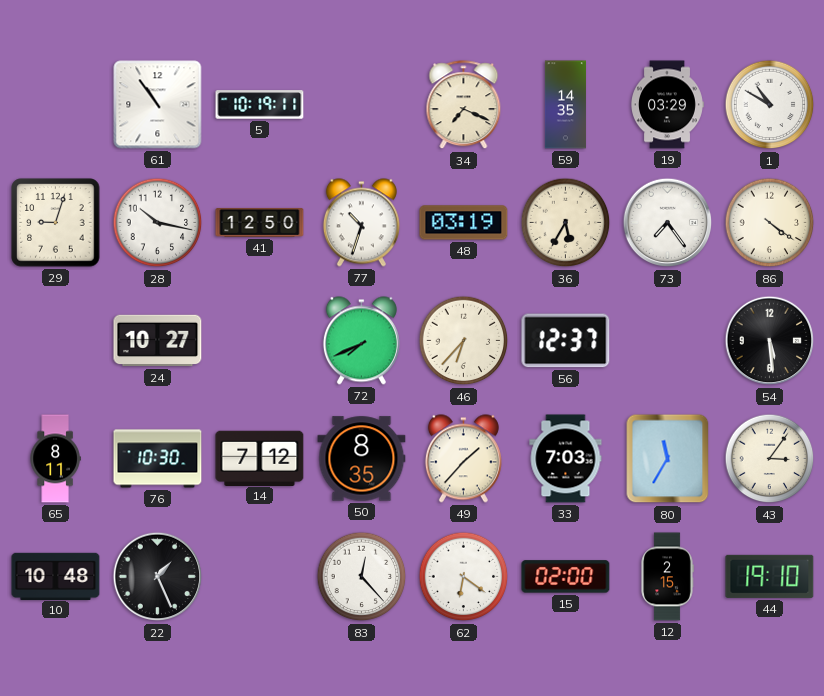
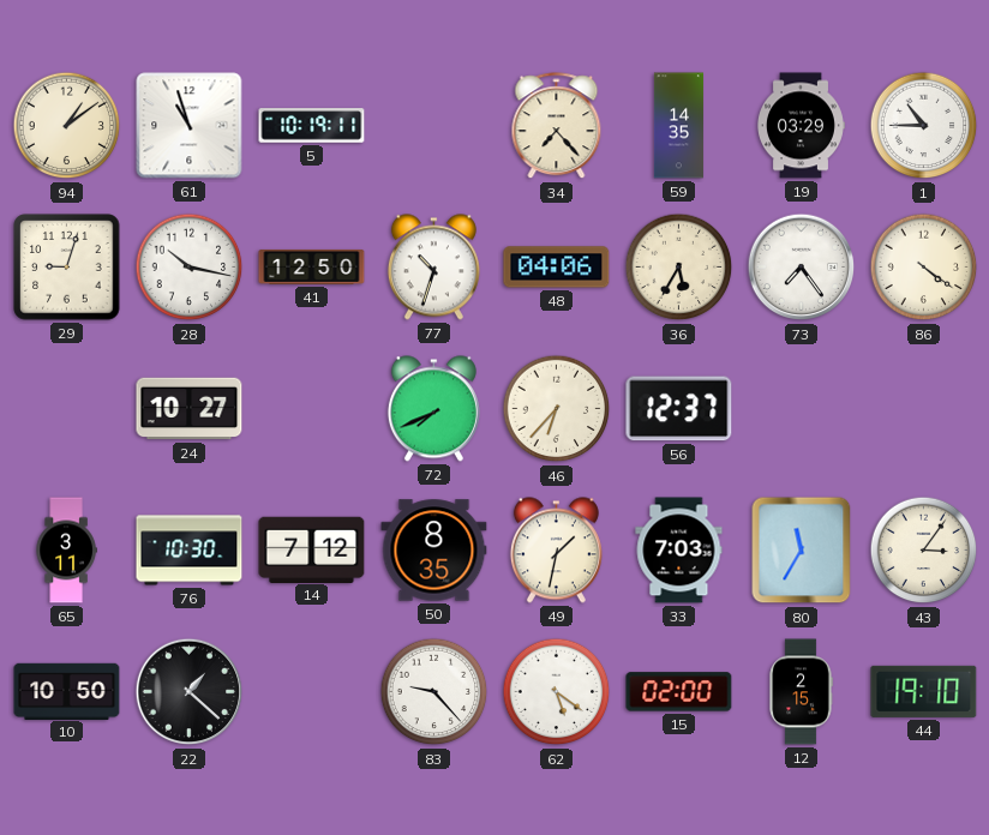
94: none -> 1:09
61: 10:54 -> 10:57
34: 7:19 -> 7:23
1: 10:50 -> 10:45
48: 03:19 -> 04:06
54: 5:29 -> none
65: 8:11 -> 3:11
49: 1:37 -> 1:32
10: 10:48 -> 10:50
22: 1:26 -> 1:22
83: 12:23 -> 9:23
62: 6:21 -> 5:21
